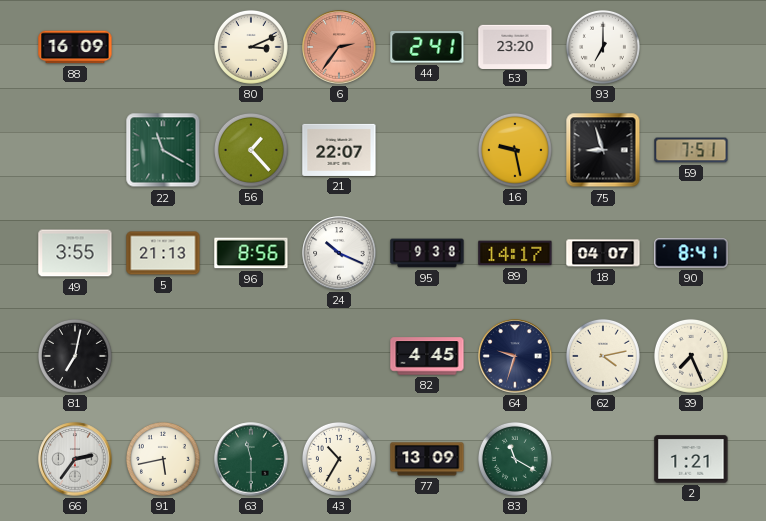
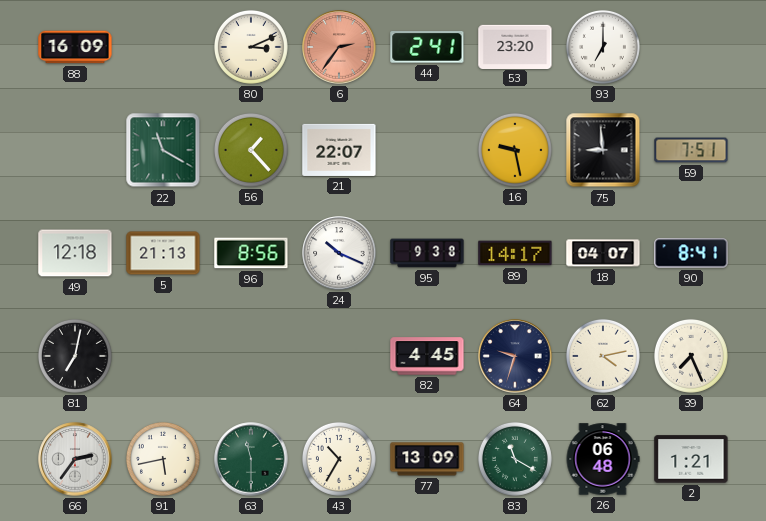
75: 8:57 -> 8:59
49: 3:55 -> 12:18
26: none -> 06:48
